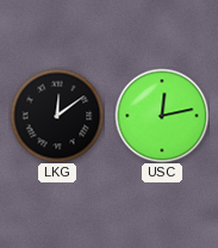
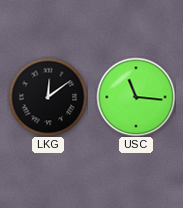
USC: 12:13 -> 11:16
